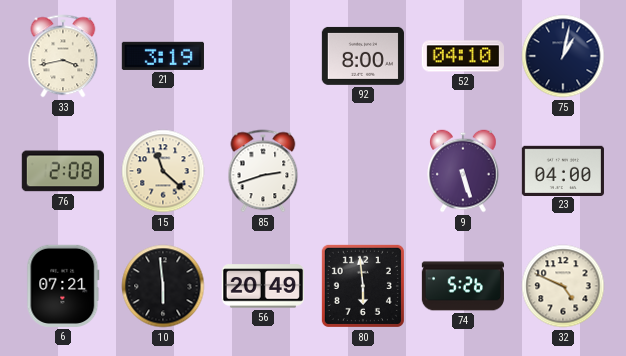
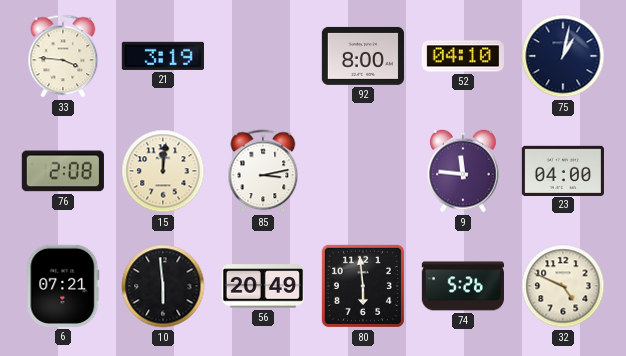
33: 3:43 -> 3:46
15: 11:22 -> 12:01
85: 2:42 -> 3:13
9: 5:27 -> 11:46
